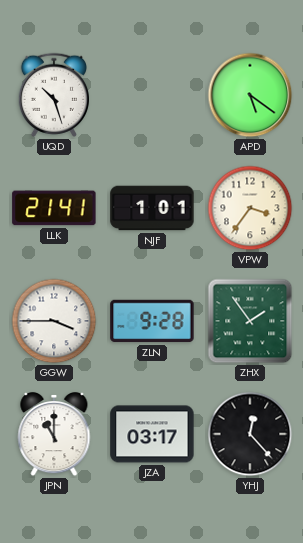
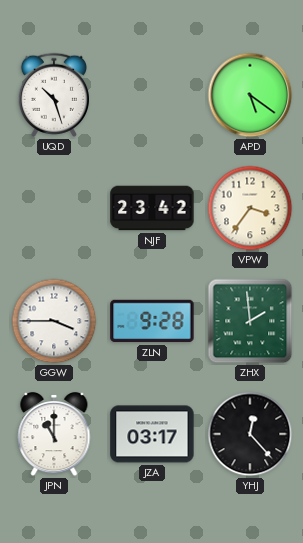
LLK: 21:41 -> none
NJF: 1:01 -> 23:42
ZHX: 1:54 -> 1:59
